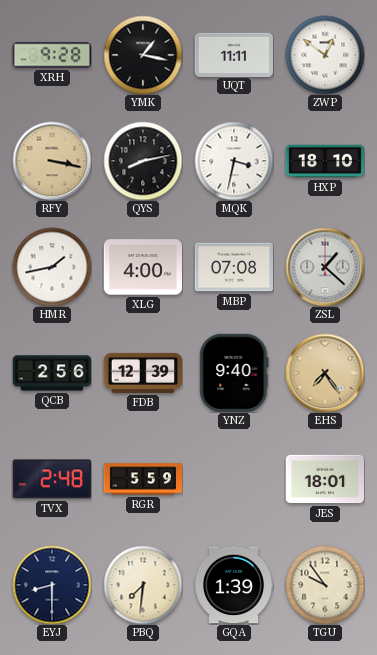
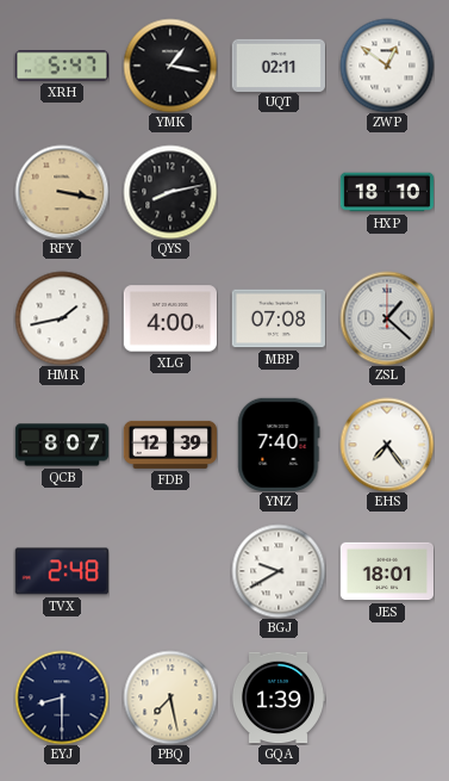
XRH: 9:28 -> 5:47
UQT: 11:11 -> 02:11
MQK: 3:32 -> none
QCB: 2:56 -> 8:07
YNZ: 9:40 -> 7:40
EHS dial: champagne -> white
RGR: 5:59 -> none
BGJ: none -> 9:40
PBQ: 7:31 -> 7:28
TGU: 9:54 -> none
